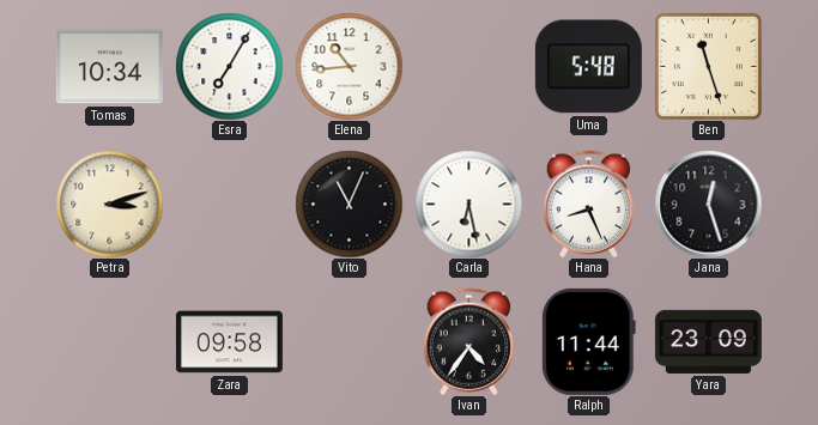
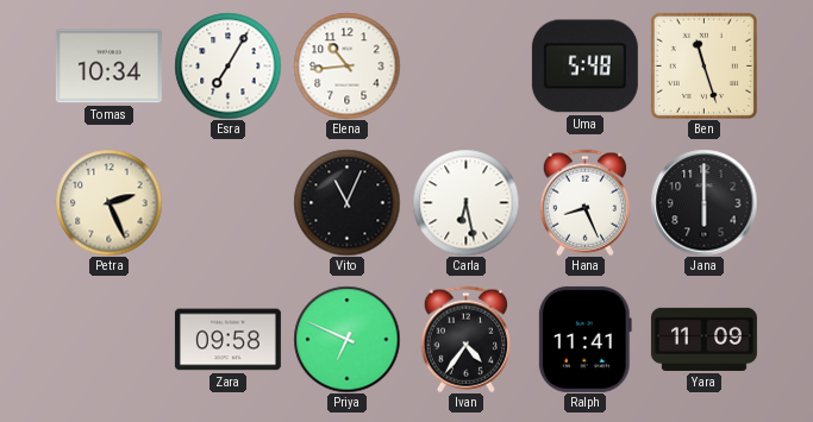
Petra: 3:12 -> 2:26
Jana: 12:27 -> 6:00
Priya: none -> 6:49
Ralph: 11:44 -> 11:41
Yara: 23:09 -> 11:09
